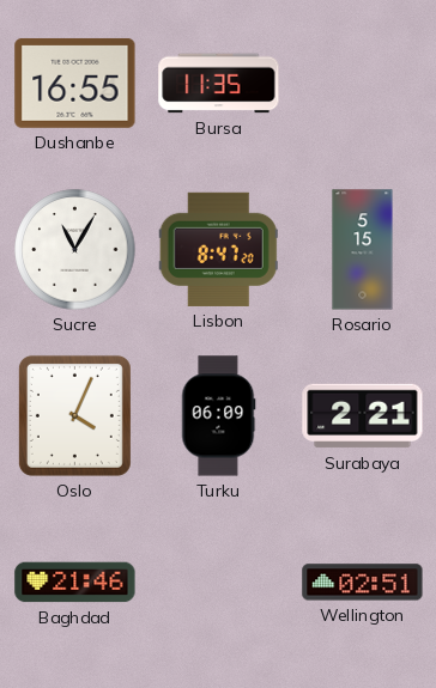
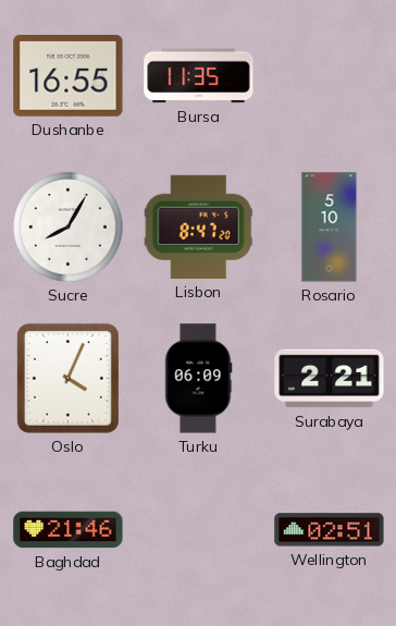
Sucre: 11:05 -> 8:05
Rosario: 5:15 -> 5:10
